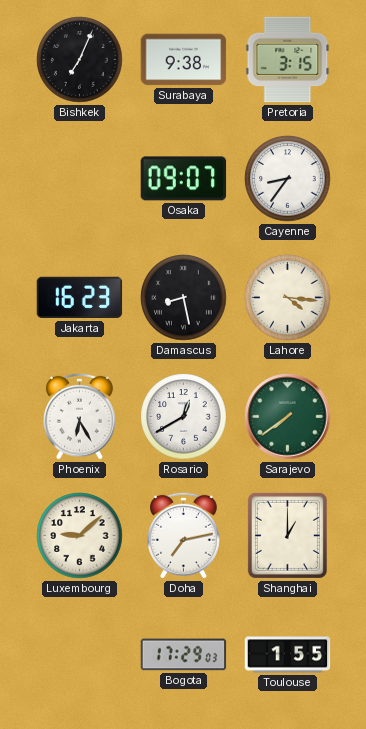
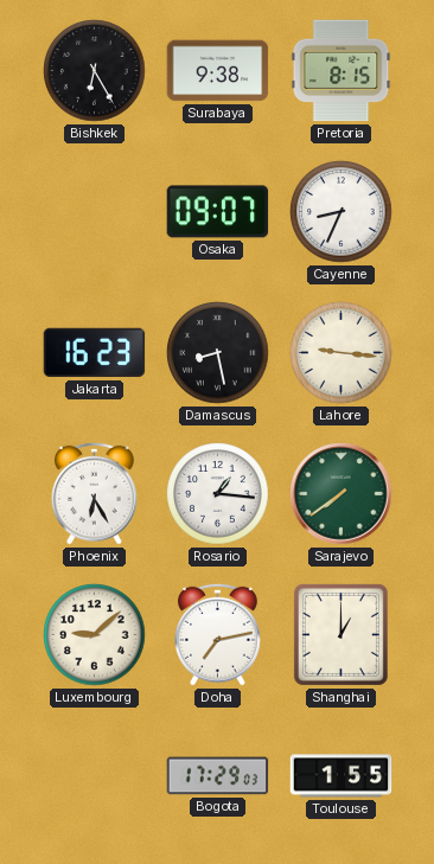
Bishkek: 7:04 -> 6:25
Pretoria: 3:15 -> 8:15
Cayenne: 8:36 -> 8:34
Lahore: 4:16 -> 9:16
Rosario: 12:40 -> 1:16
